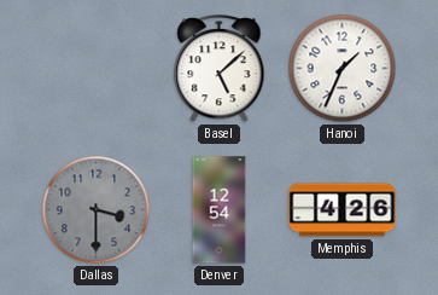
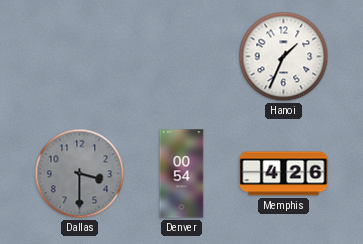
Basel: 5:08 -> none
Denver: 12:54 -> 00:54
